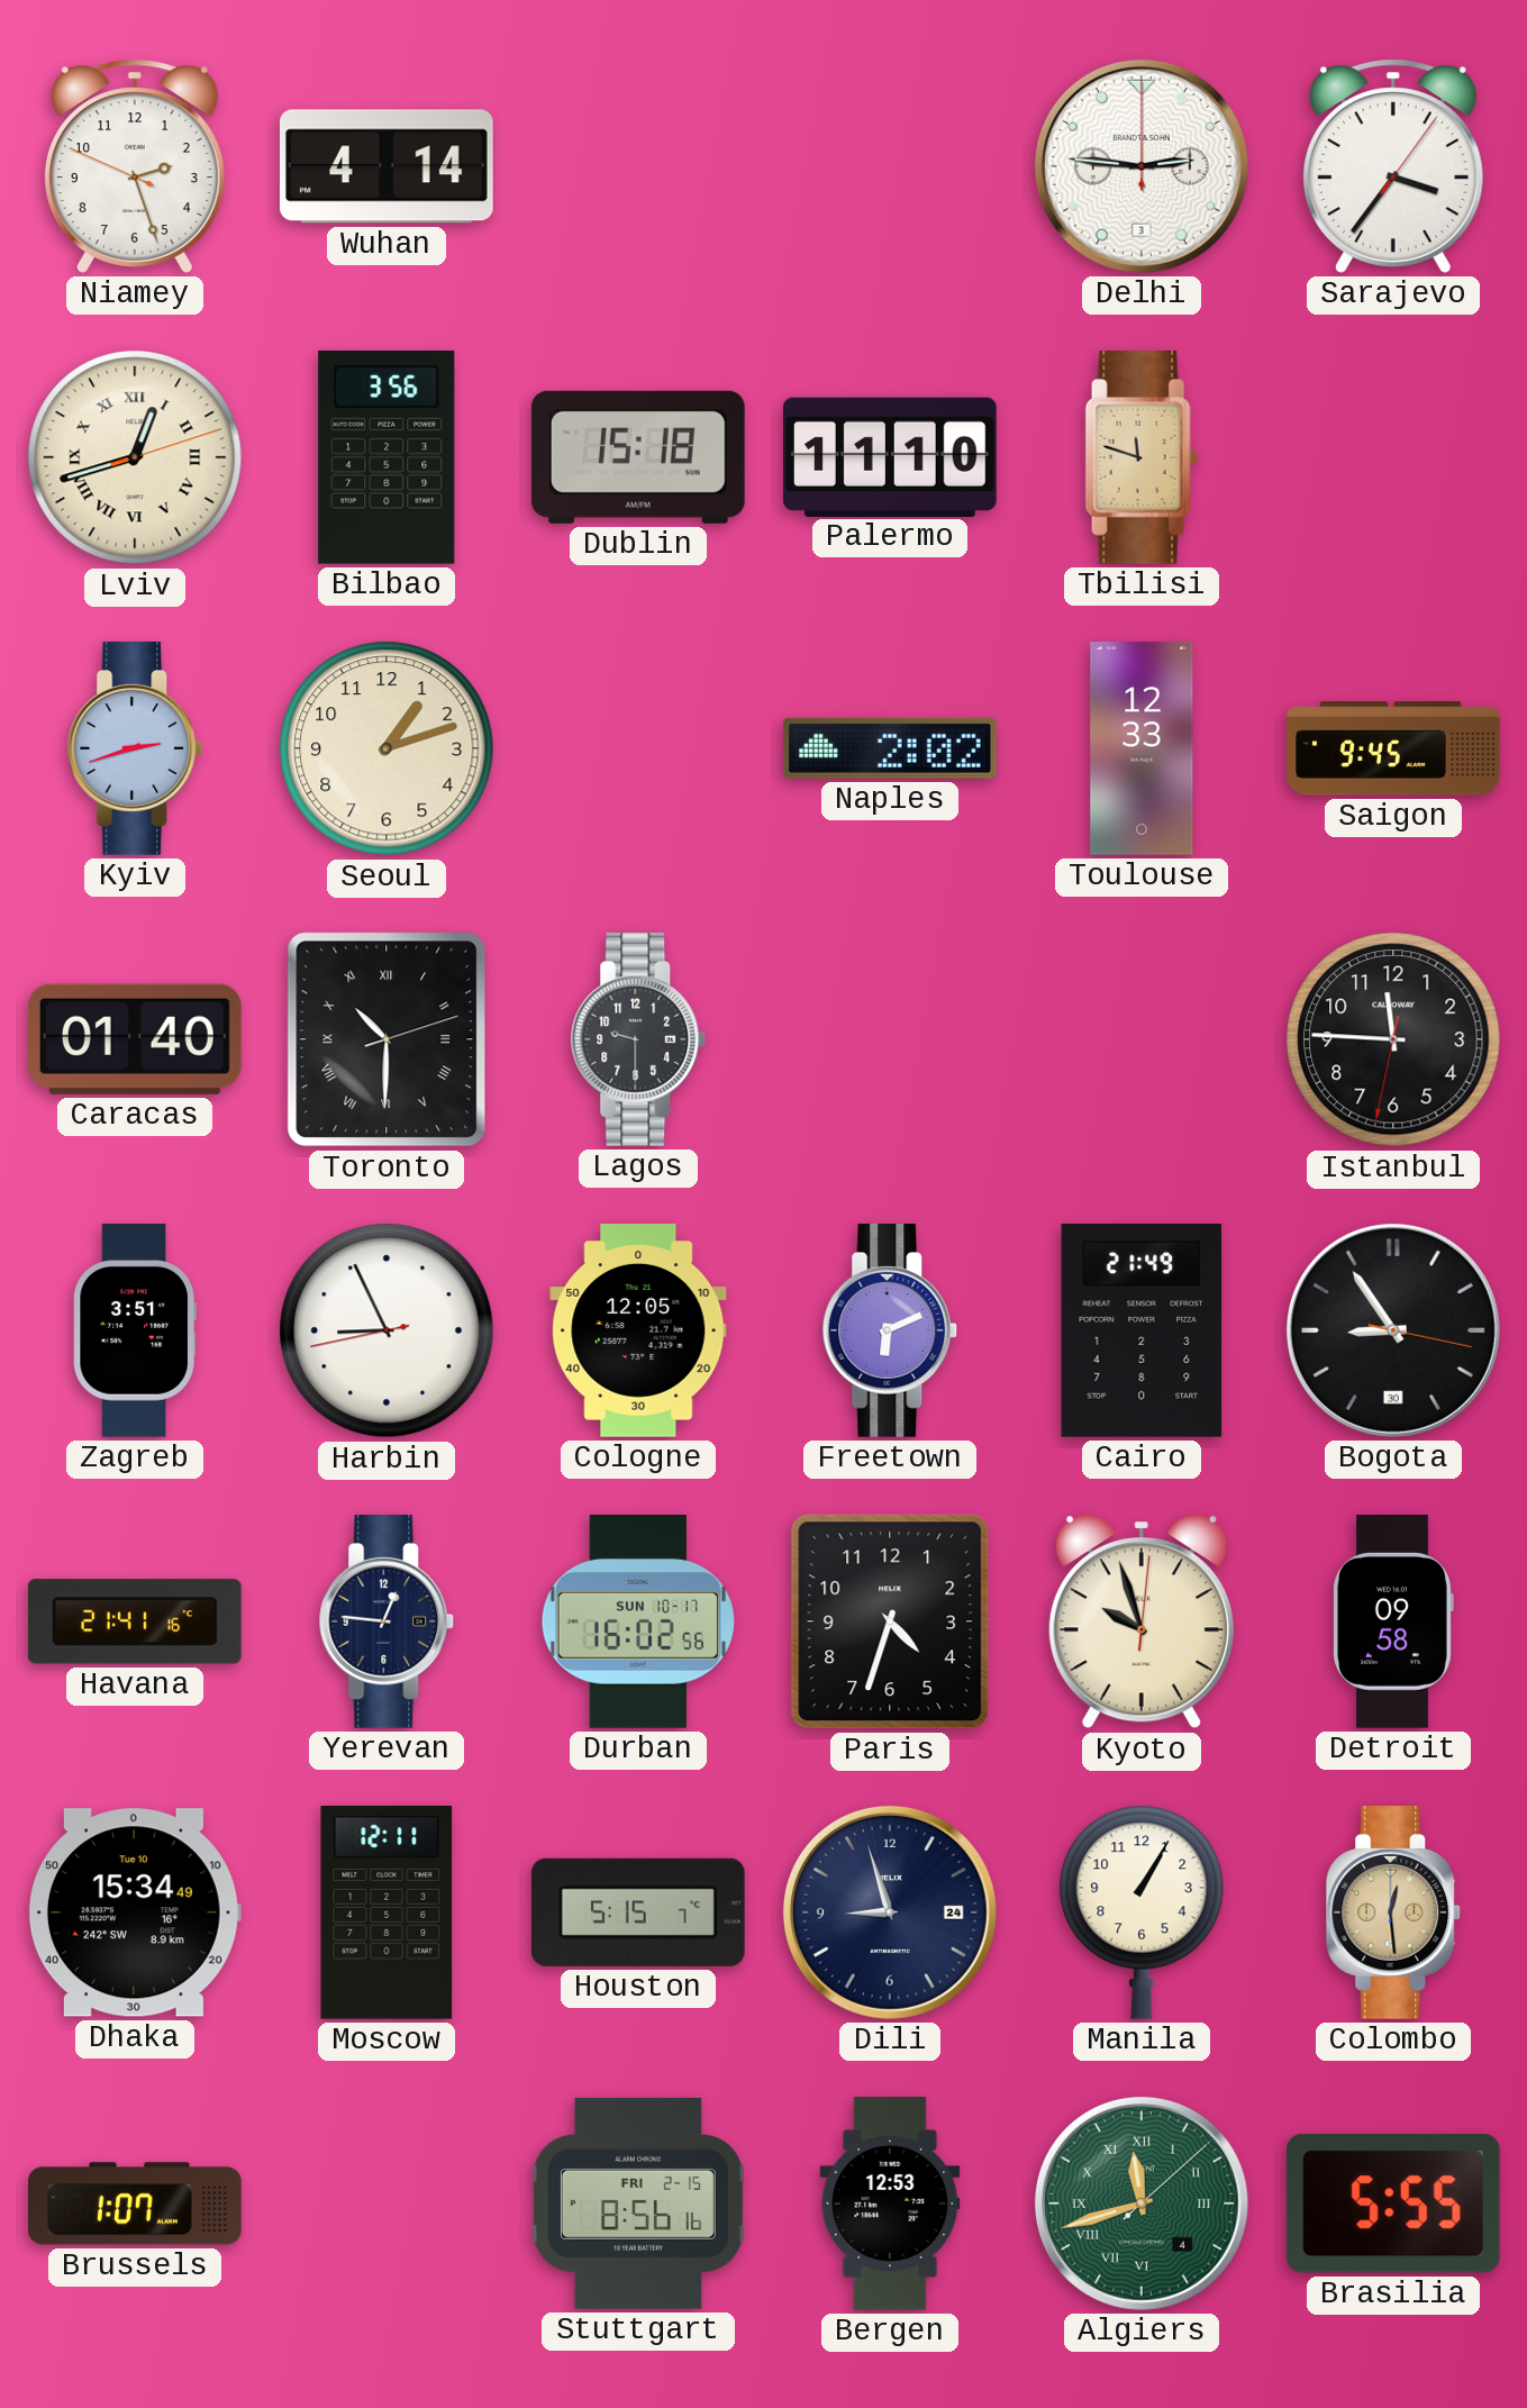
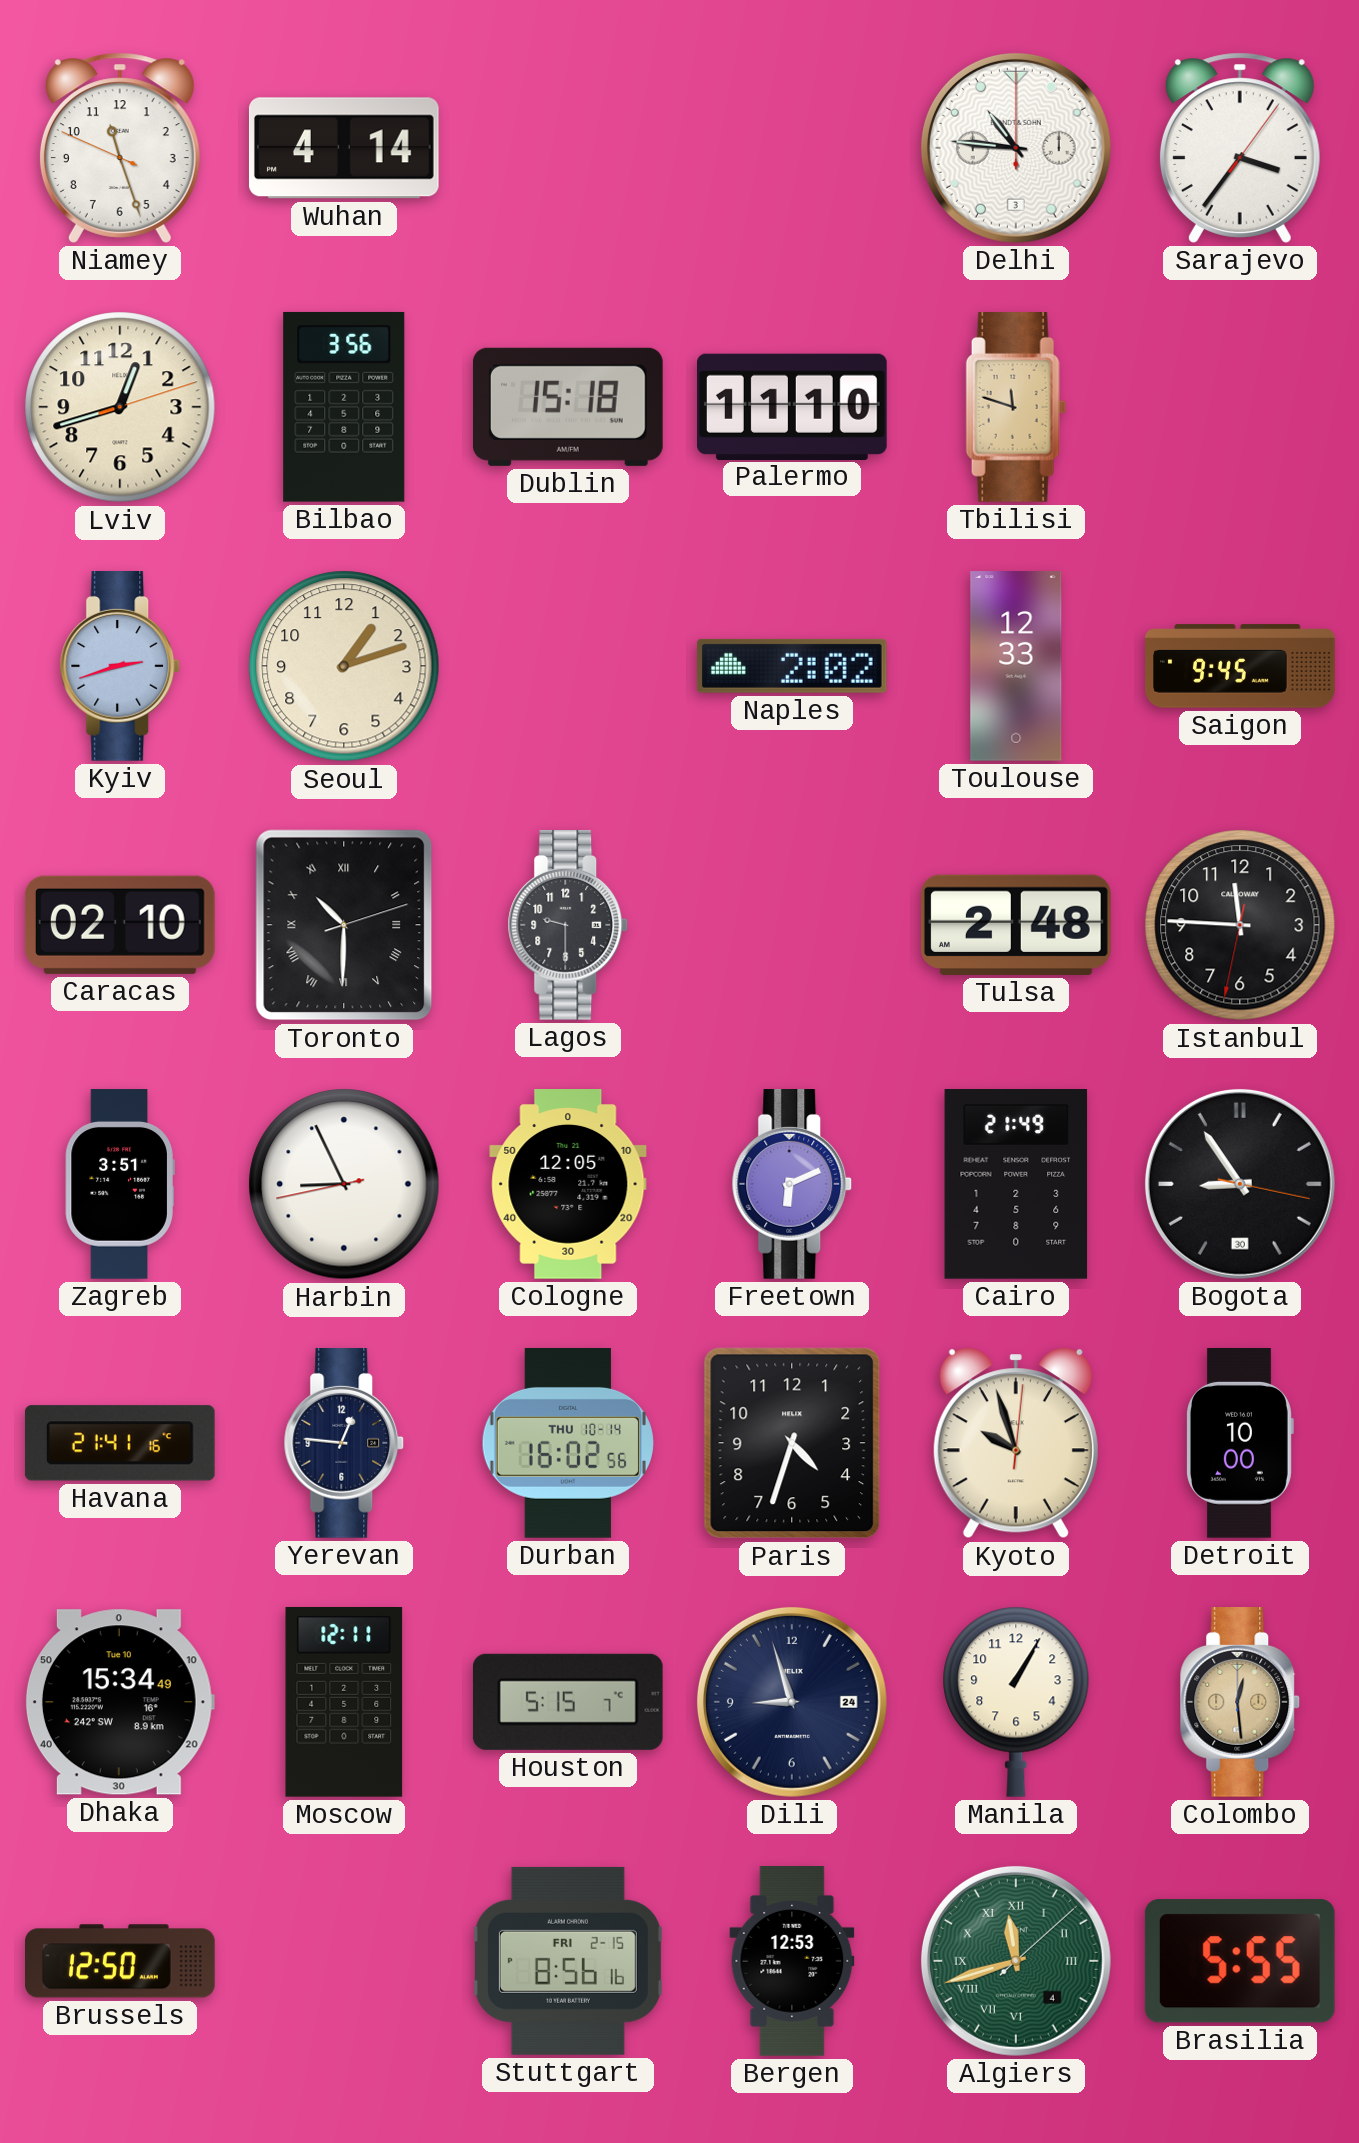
Niamey: 2:26 -> 11:26
Delhi: 2:46 -> 10:46
Lviv numerals: Roman -> Arabic
Caracas: 01:40 -> 02:10
Tulsa: none -> 2:48
Durban date: SUN 10-17 -> THU 10-14
Detroit: 09:58 -> 10:00
Brussels: 1:07 -> 12:50
